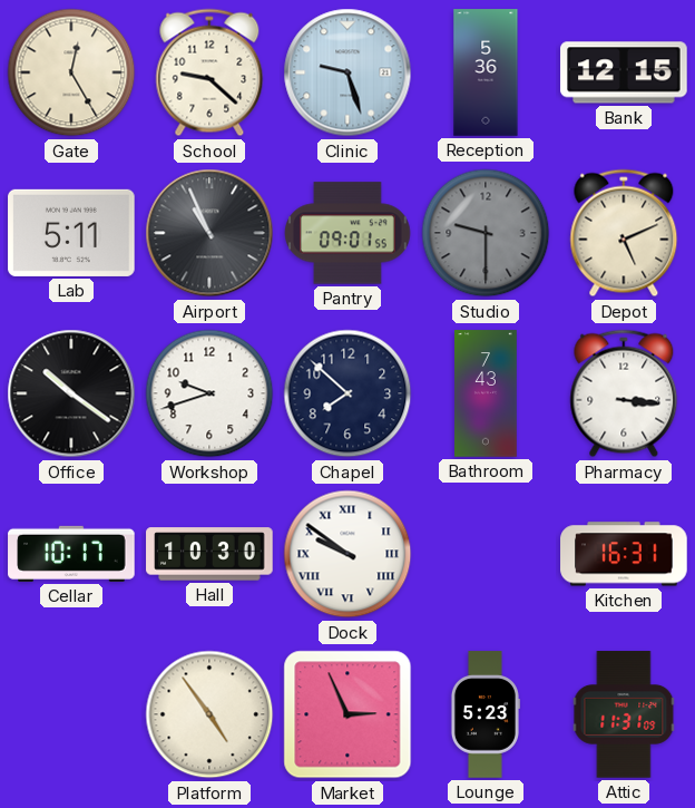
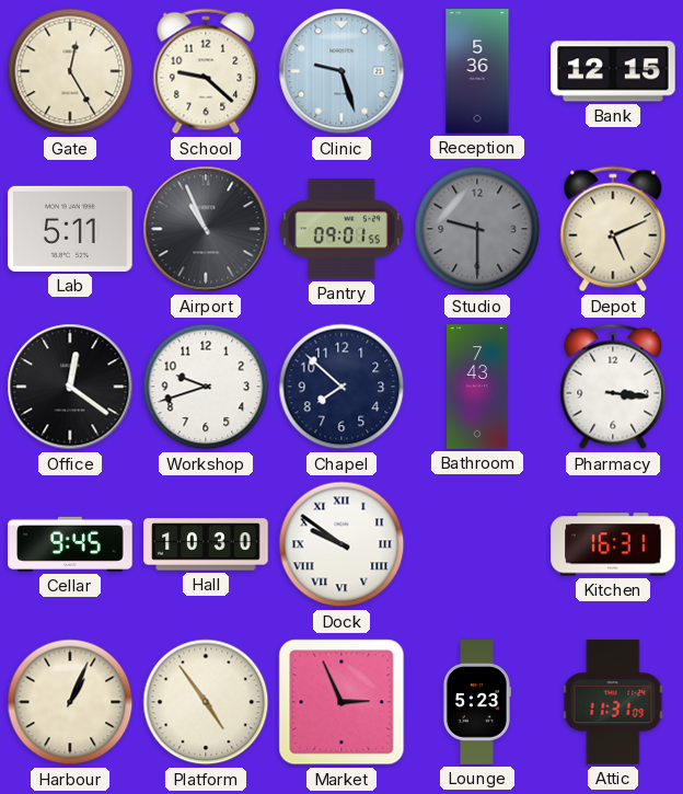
Office: 10:21 -> 12:21
Cellar: 10:17 -> 9:45
Harbour: none -> 1:04
